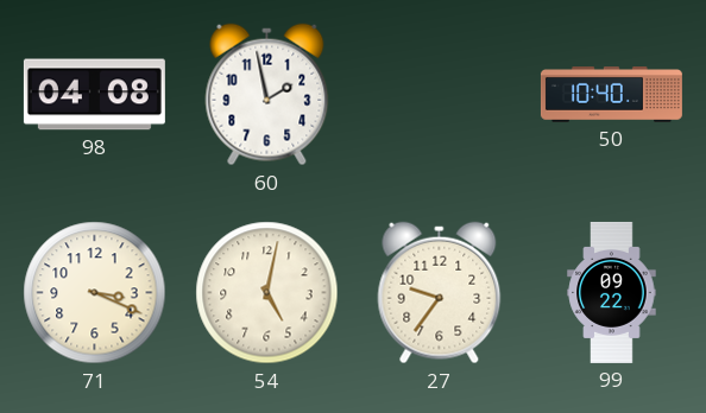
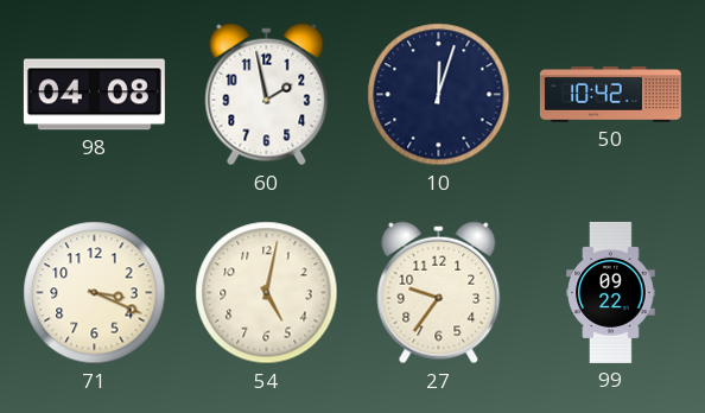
10: none -> 12:03
50: 10:40 -> 10:42
